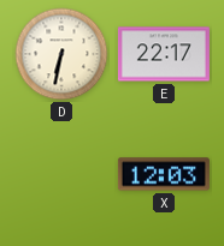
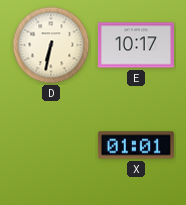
E: 22:17 -> 10:17
X: 12:03 -> 01:01
